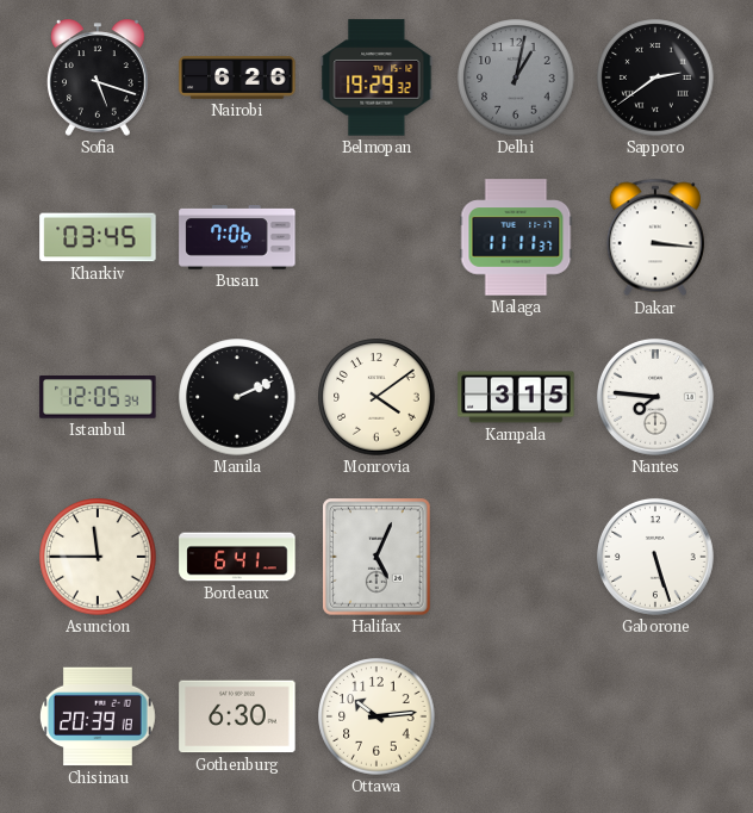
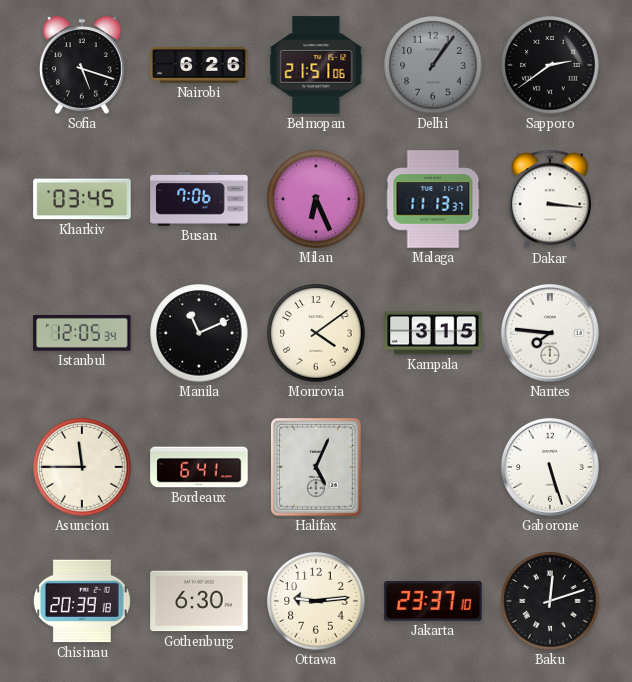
Belmopan: 19:29 -> 21:51
Delhi: 1:02 -> 1:06
Milan: none -> 6:26
Malaga: 11:11 -> 11:13
Manila: 2:11 -> 11:11
Ottawa: 10:14 -> 9:14
Jakarta: none -> 23:37
Baku: none -> 12:12
